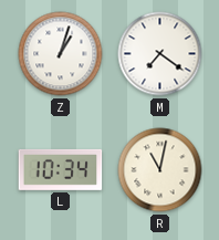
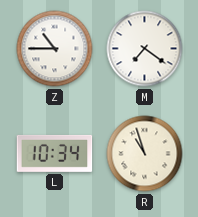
Z: 1:03 -> 10:45
R: 11:02 -> 10:57
